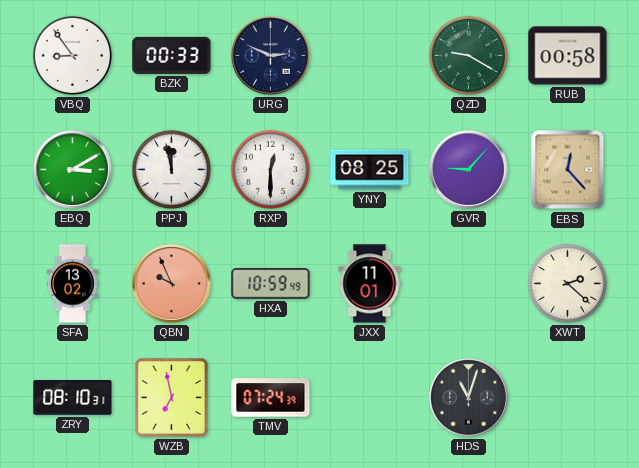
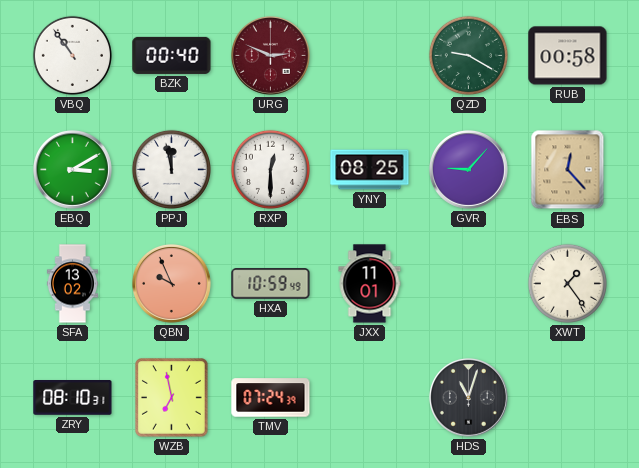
VBQ: 8:54 -> 10:54
BZK: 00:33 -> 00:40
URG dial: navy -> burgundy
XWT: 2:22 -> 1:24
